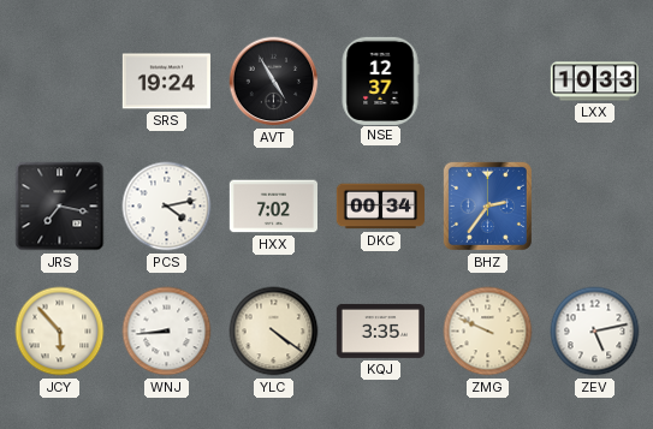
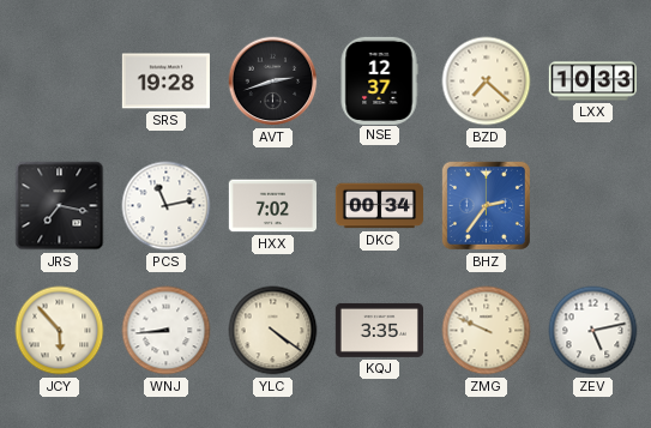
SRS: 19:24 -> 19:28
AVT: 4:55 -> 2:42
BZD: none -> 7:22
PCS: 4:13 -> 11:13
